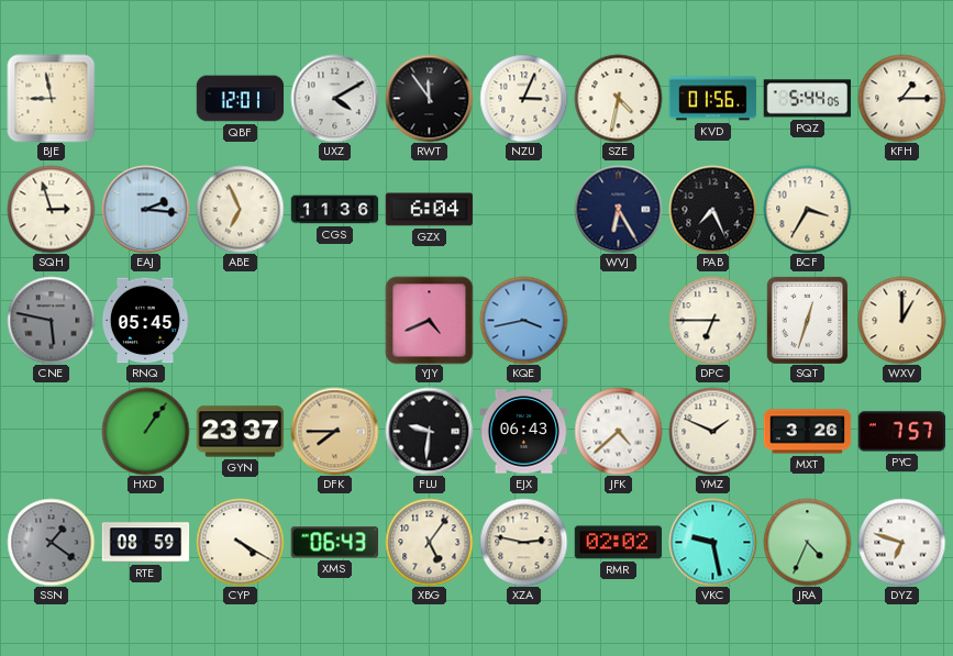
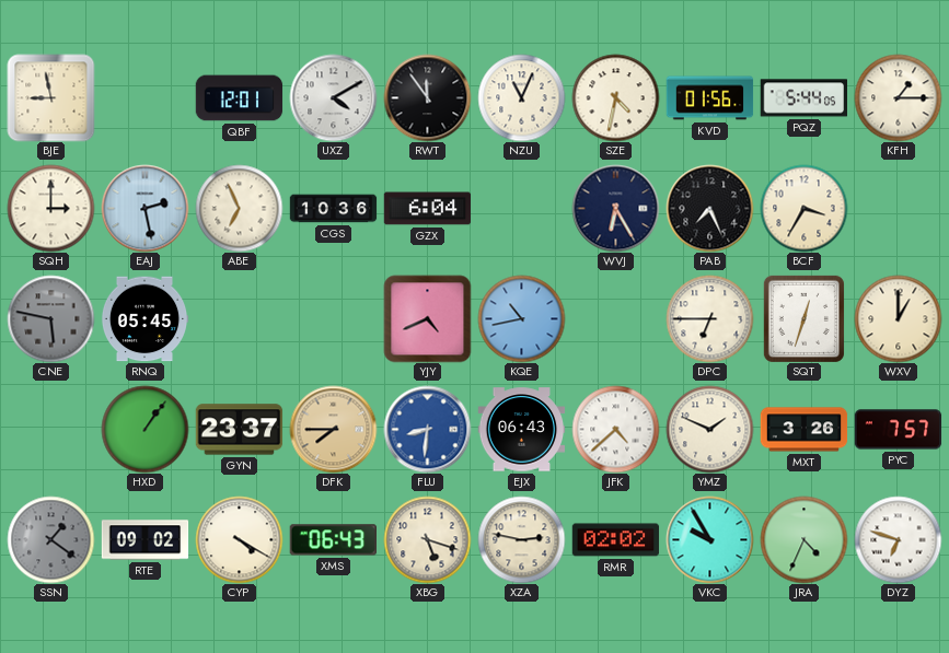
NZU: 3:04 -> 11:04
SQH: 2:57 -> 3:00
EAJ: 2:16 -> 2:28
CGS: 11:36 -> 10:36
KQE: 3:43 -> 10:43
FLU: 9:31 -> 8:31
FLU dial: black -> blue
RTE: 08:59 -> 09:02
XBG: 5:06 -> 5:18
VKC: 9:28 -> 9:55
